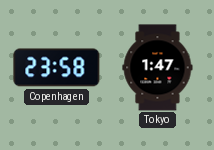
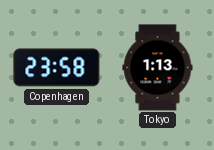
Tokyo: 1:47 -> 1:13
